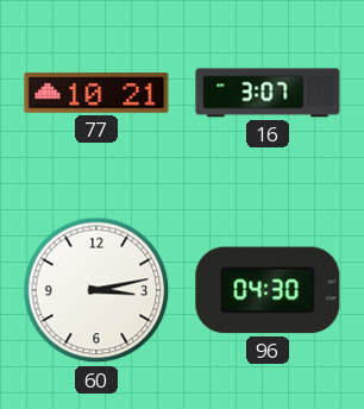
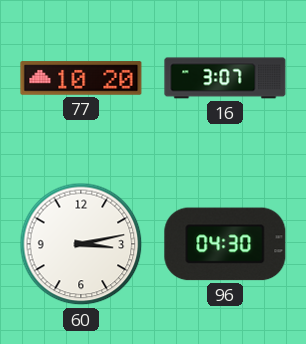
77: 10:21 -> 10:20
